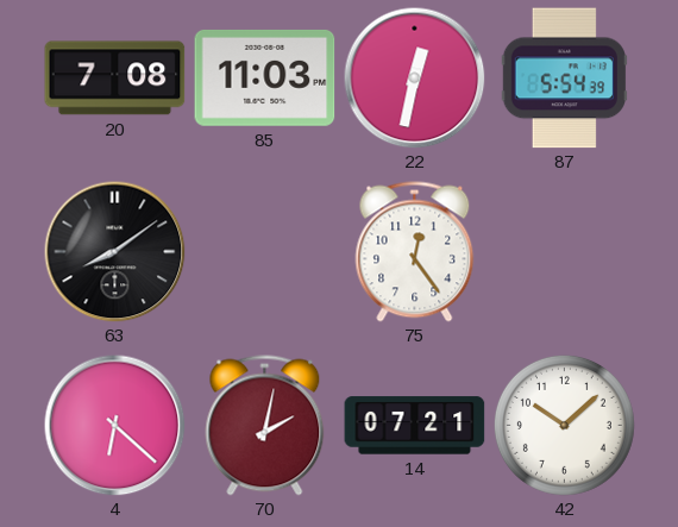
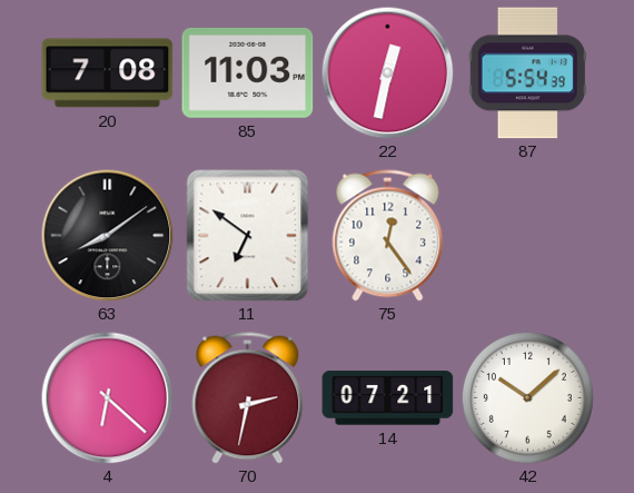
11: none -> 6:51
70: 2:02 -> 2:32
